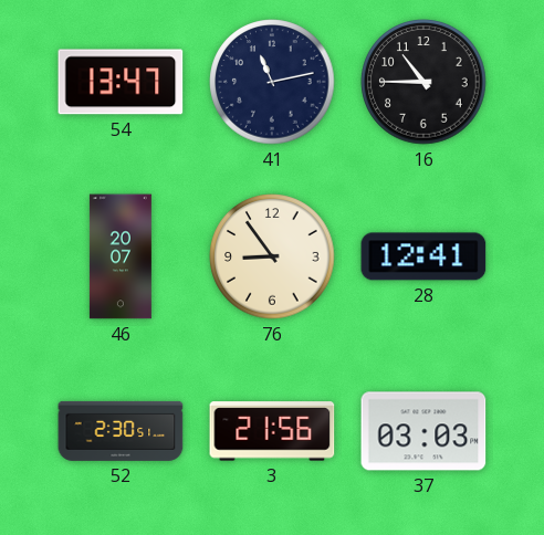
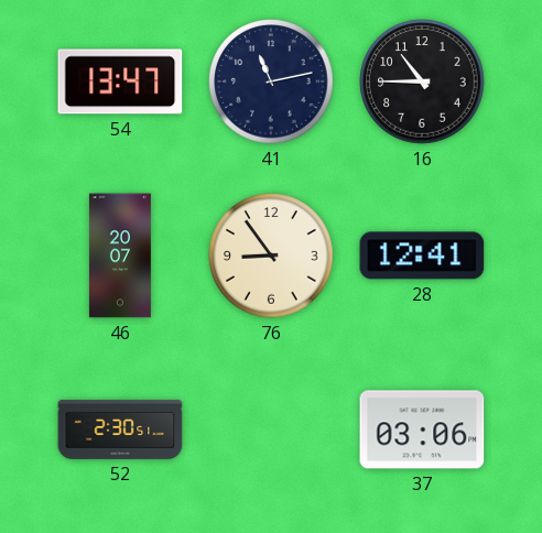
3: 21:56 -> none
37: 03:03 -> 03:06
